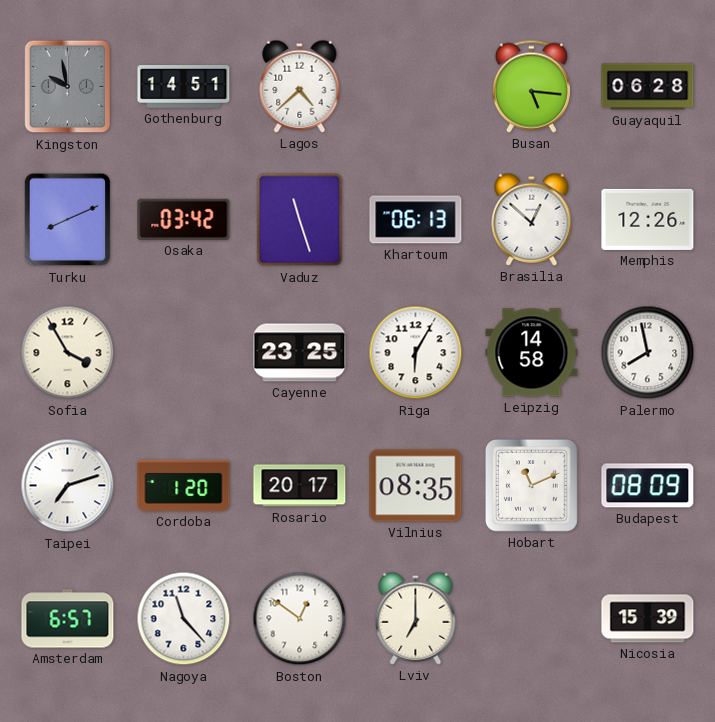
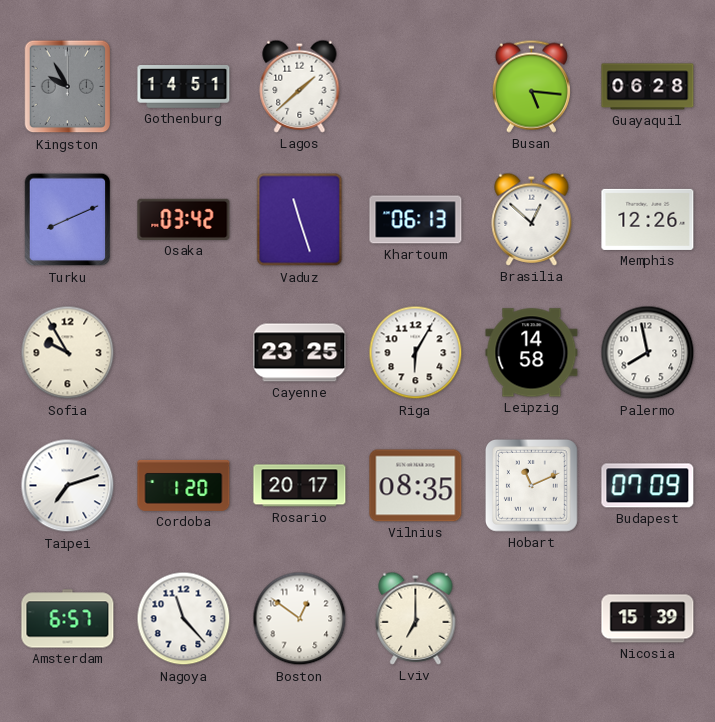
Kingston: 9:58 -> 9:55
Lagos: 4:38 -> 1:38
Sofia: 3:55 -> 9:55
Budapest: 08:09 -> 07:09
